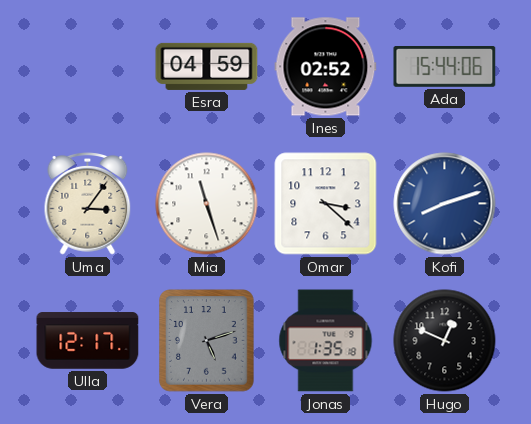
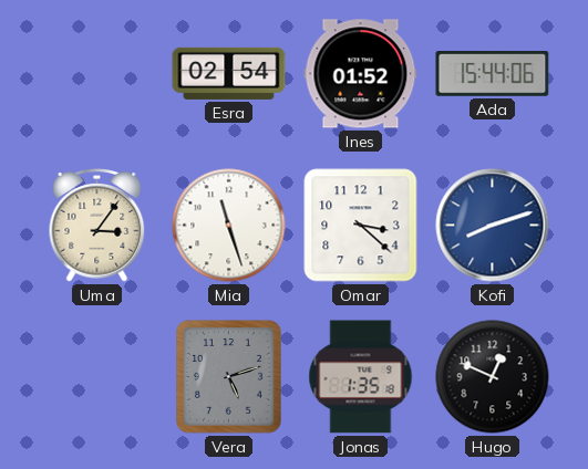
Esra: 04:59 -> 02:54
Ines: 02:52 -> 01:52
Ulla: 12:17 -> none
